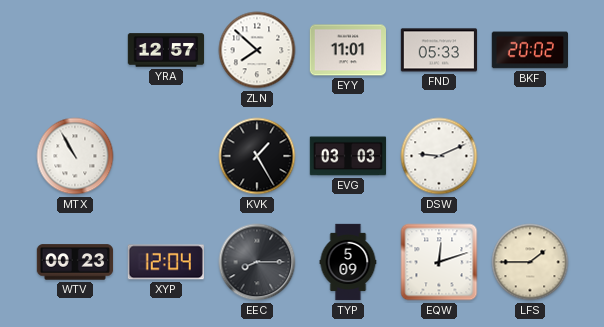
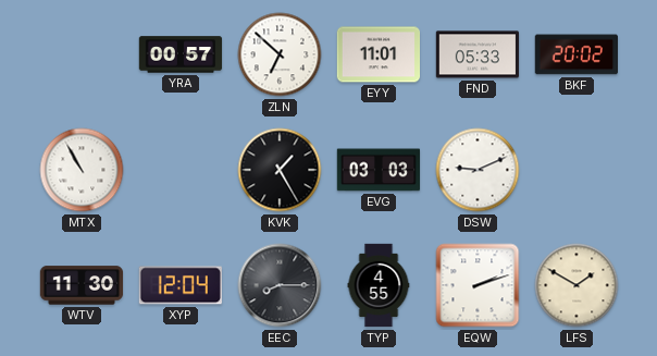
YRA: 12:57 -> 00:57
ZLN: 7:52 -> 6:52
WTV: 00:23 -> 11:30
TYP: 5:09 -> 4:55
EQW: 12:12 -> 2:12
LFS: 1:45 -> 1:50
